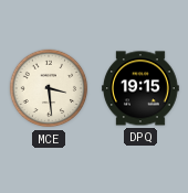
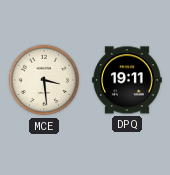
DPQ: 19:15 -> 19:11
